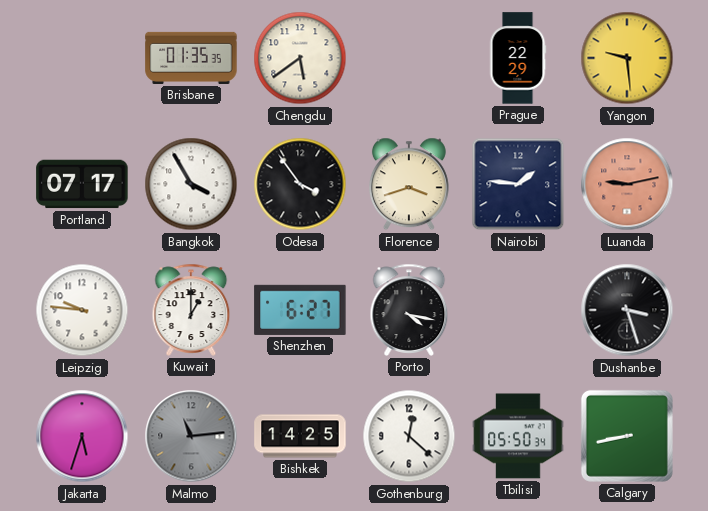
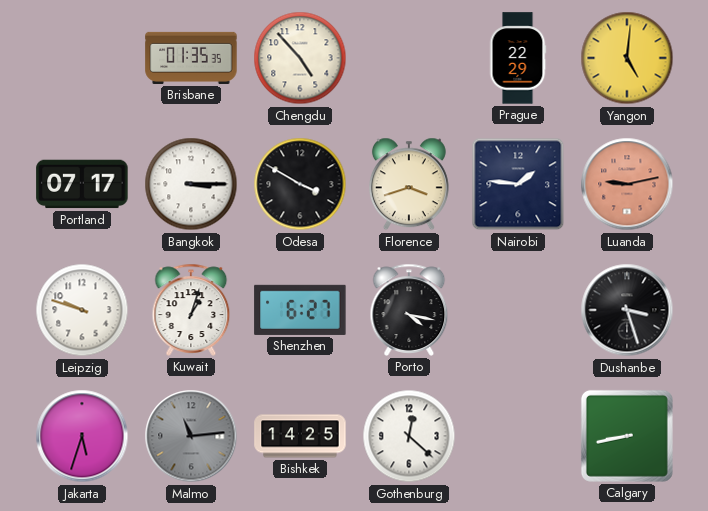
Chengdu: 5:39 -> 4:53
Yangon: 9:29 -> 5:01
Bangkok: 3:55 -> 3:15
Odesa: 3:54 -> 3:50
Leipzig: 9:46 -> 9:48
Kuwait: 1:00 -> 1:03
Tbilisi: 05:50 -> none
